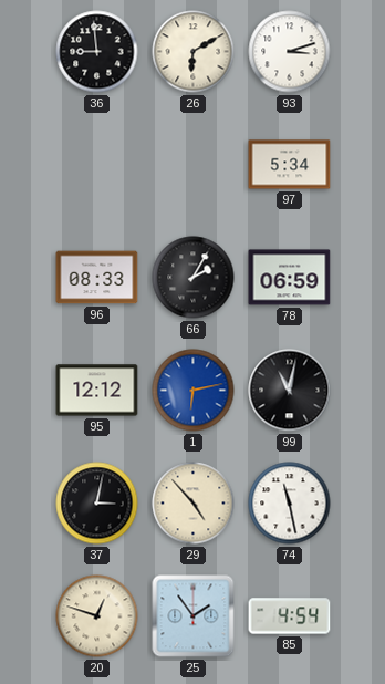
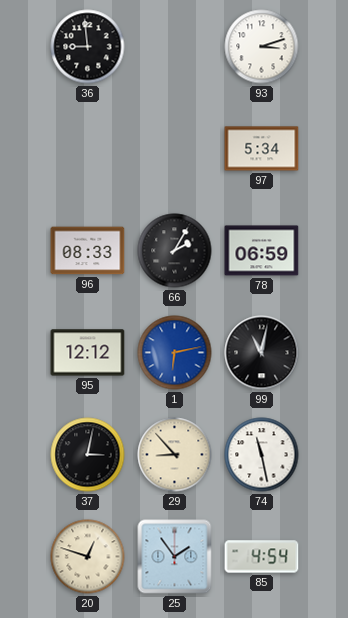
26: 6:10 -> none
29: 4:53 -> 8:53
